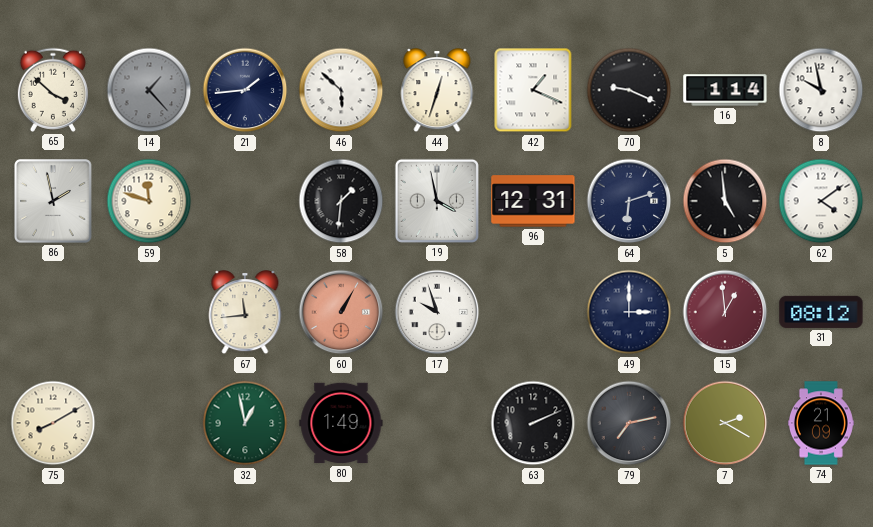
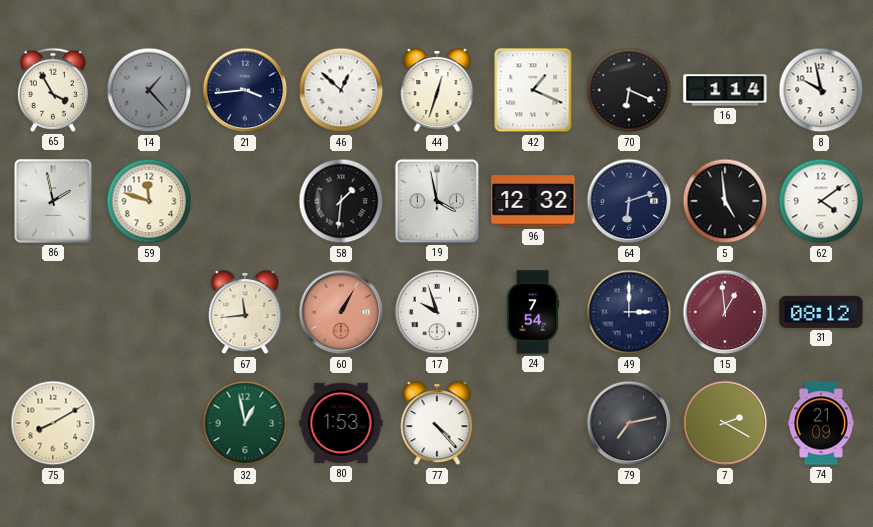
65: 3:52 -> 3:55
21: 1:44 -> 3:44
46: 5:52 -> 12:52
70: 9:19 -> 6:19
96: 12:31 -> 12:32
24: none -> 7:54
80: 1:49 -> 1:53
77: none -> 4:23
63: 2:11 -> none
